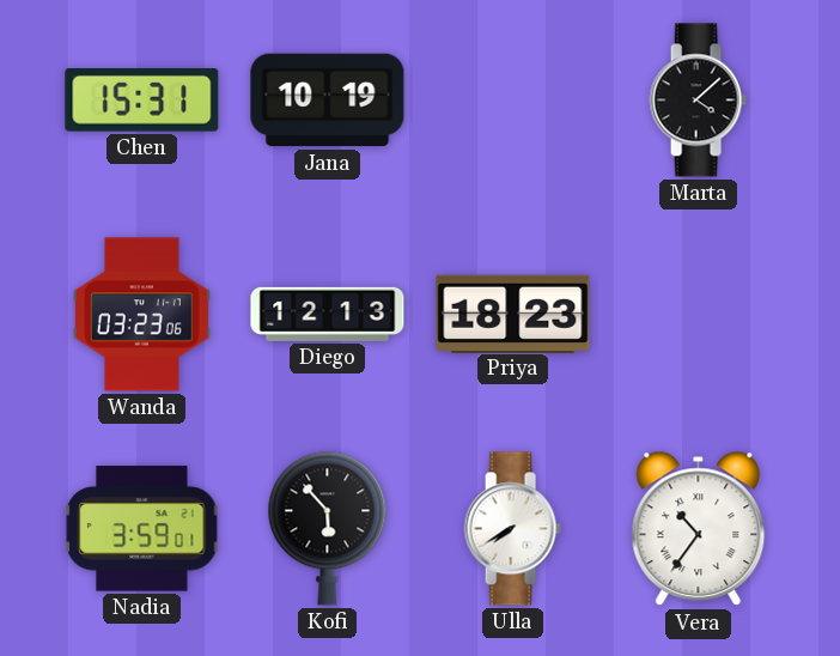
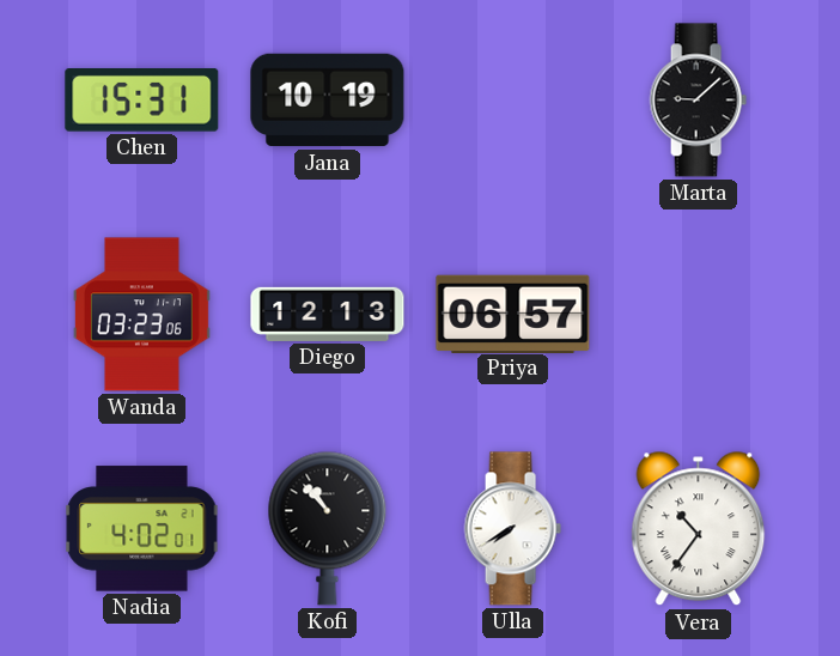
Marta: 4:08 -> 9:08
Priya: 18:23 -> 06:57
Nadia: 3:59 -> 4:02
Kofi: 5:53 -> 10:53
